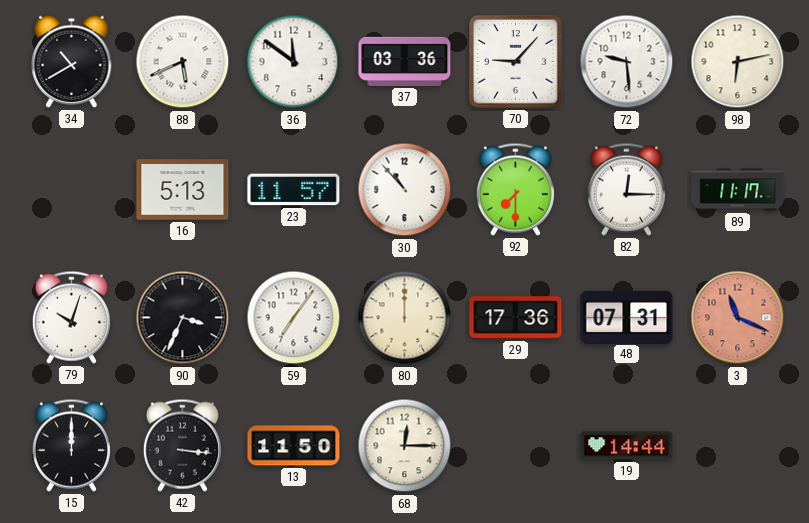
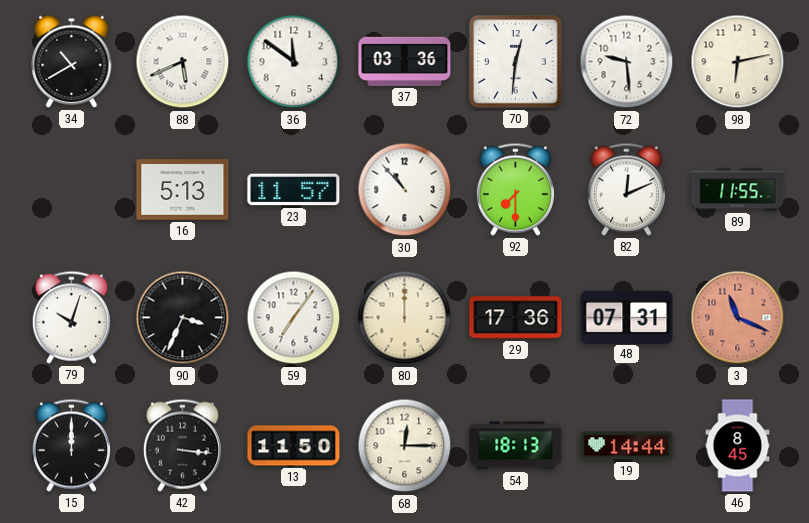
70: 9:07 -> 12:31
82: 12:15 -> 12:11
89: 11:17 -> 11:55
54: none -> 18:13
46: none -> 8:45
